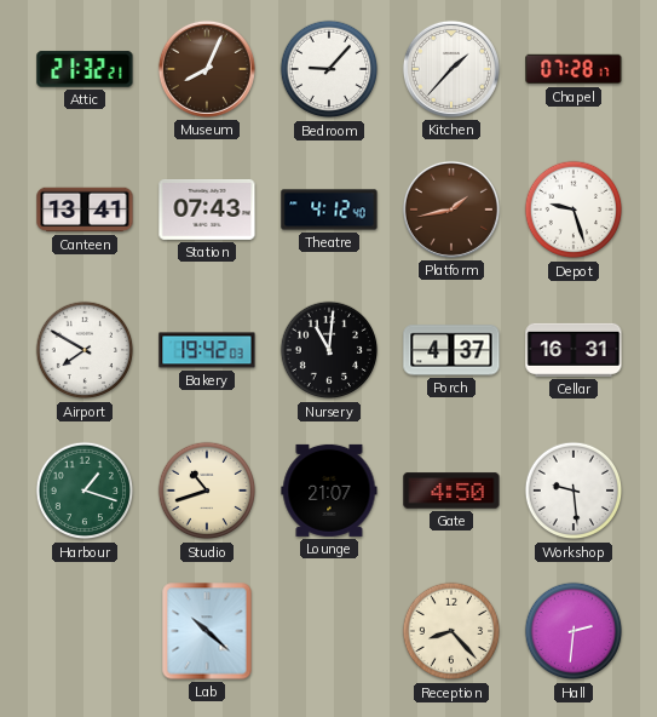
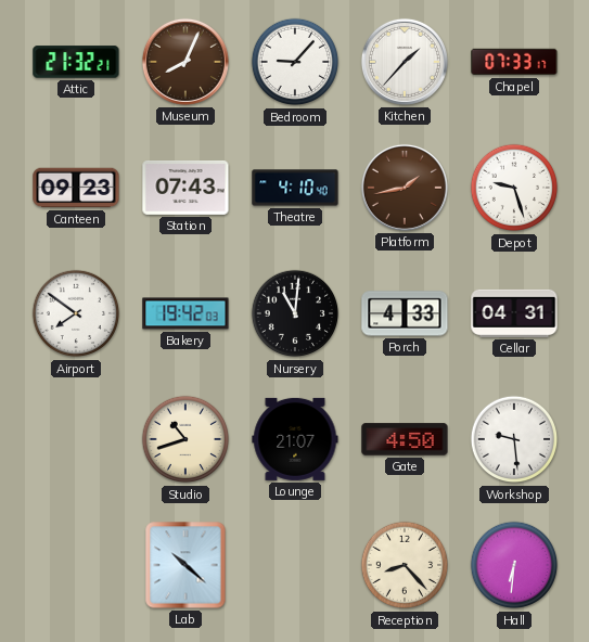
Chapel: 07:28 -> 07:33
Canteen: 13:41 -> 09:23
Theatre: 4:12 -> 4:10
Airport: 7:50 -> 7:51
Porch: 4:37 -> 4:33
Cellar: 16:31 -> 04:31
Harbour: 1:18 -> none
Hall: 2:31 -> 6:31
